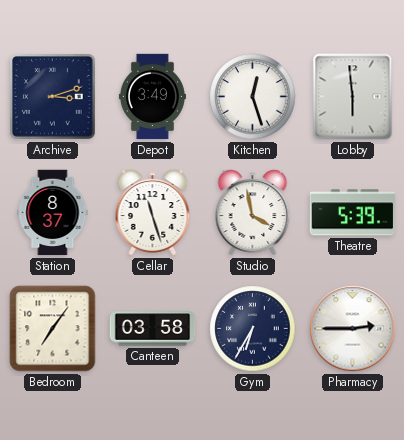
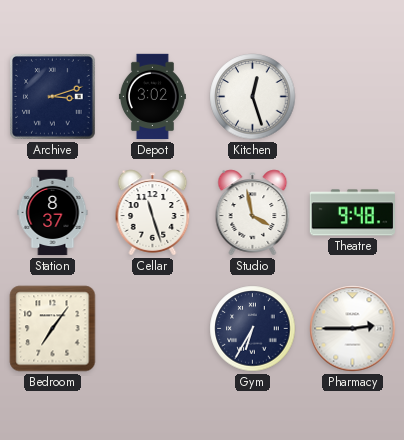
Depot: 3:49 -> 3:02
Lobby: 5:59 -> none
Theatre: 5:39 -> 9:48
Canteen: 03:58 -> none
